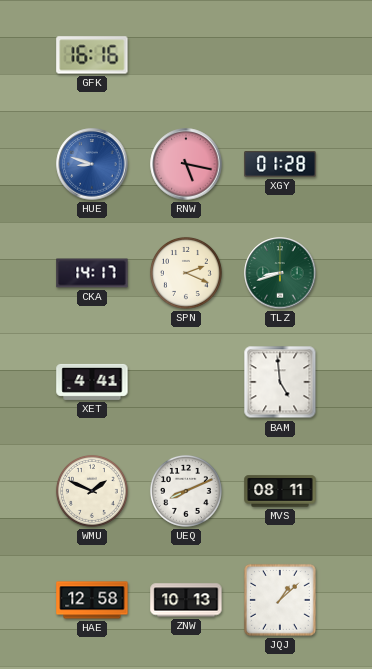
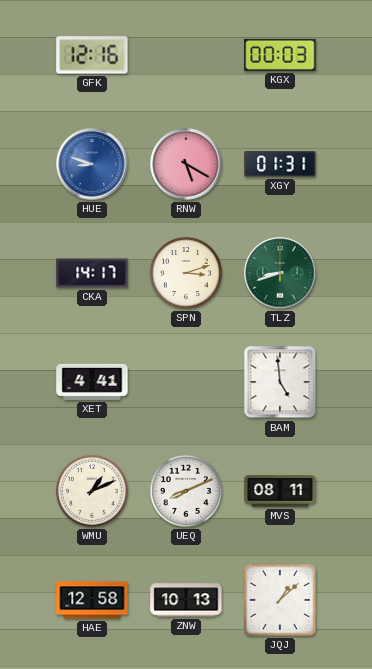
GFK: 16:16 -> 12:16
KGX: none -> 00:03
RNW: 5:17 -> 5:20
XGY: 01:28 -> 01:31
SPN: 2:19 -> 3:12
WMU: 1:49 -> 1:11
